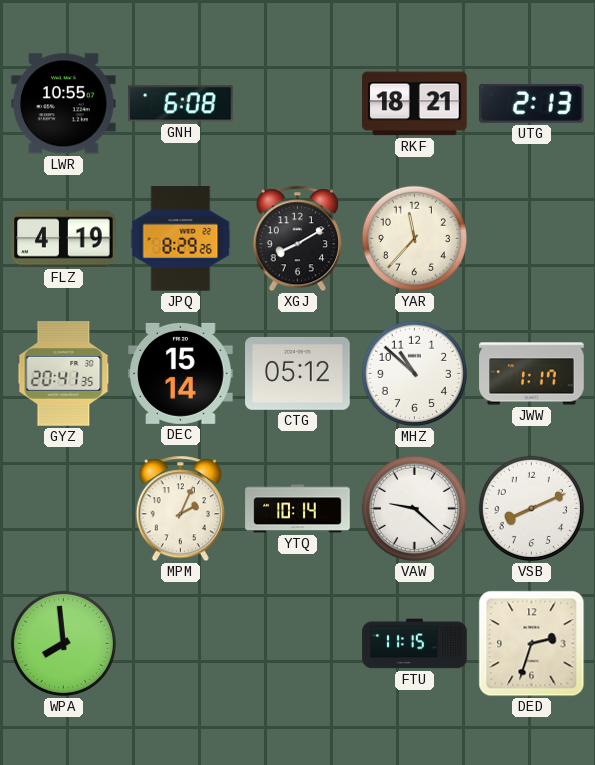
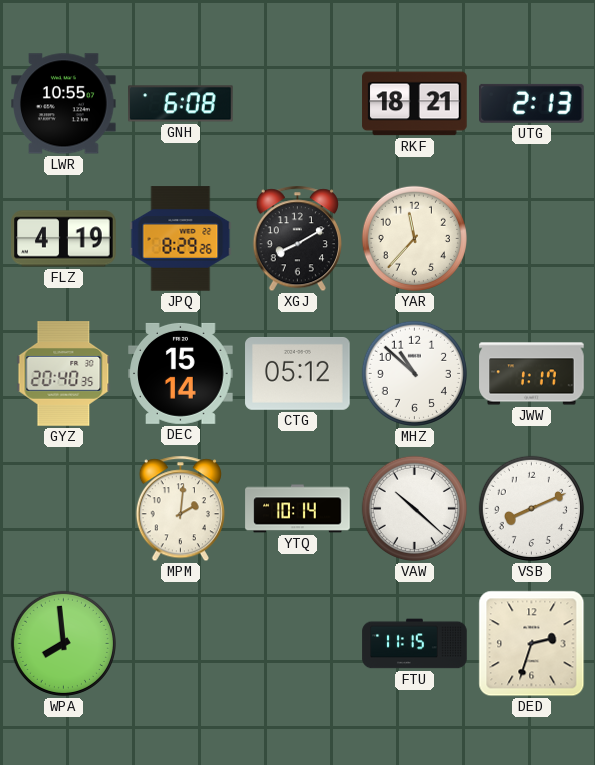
GYZ: 20:41 -> 20:40
MPM: 2:04 -> 2:01
VAW: 9:22 -> 10:22
